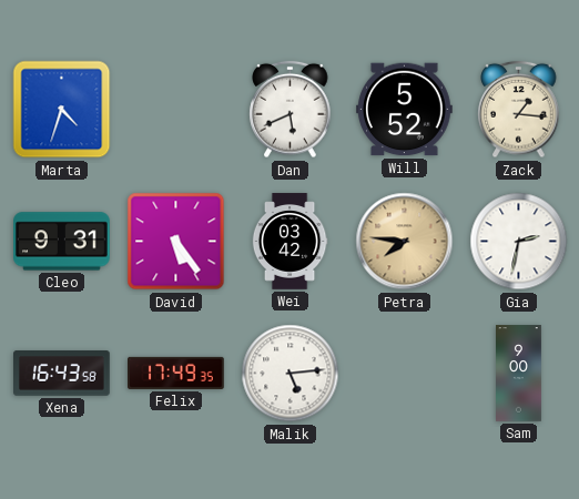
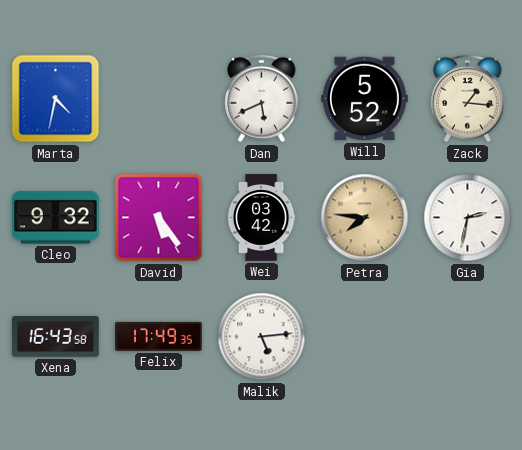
Marta: 4:33 -> 4:32
Cleo: 9:31 -> 9:32
Sam: 9:00 -> none
